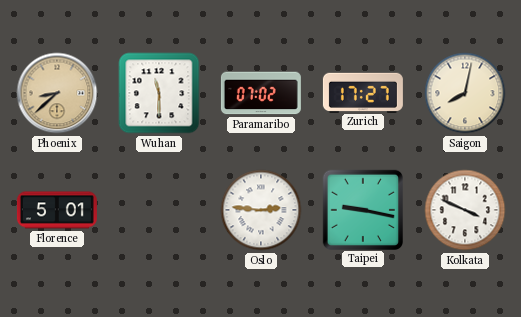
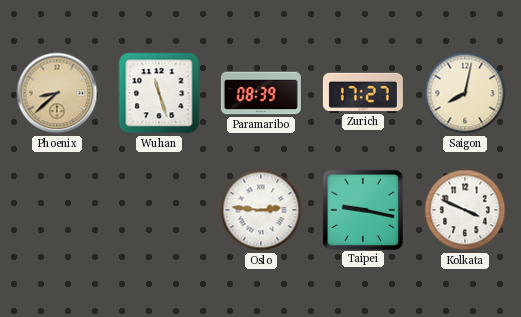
Wuhan: 11:30 -> 11:27
Paramaribo: 07:02 -> 08:39
Florence: 5:01 -> none
